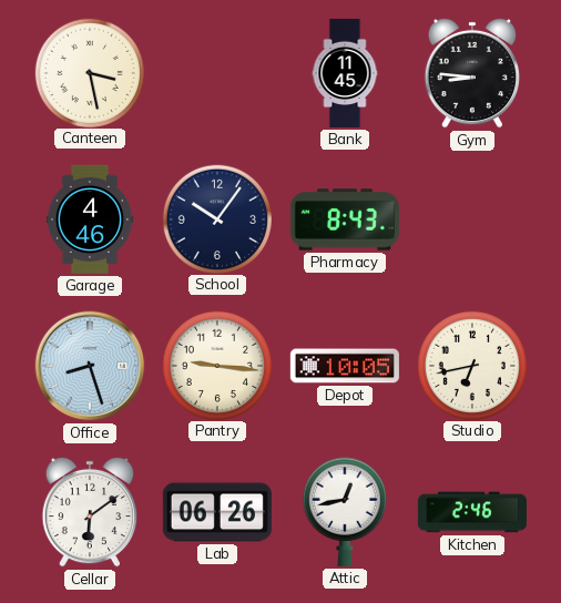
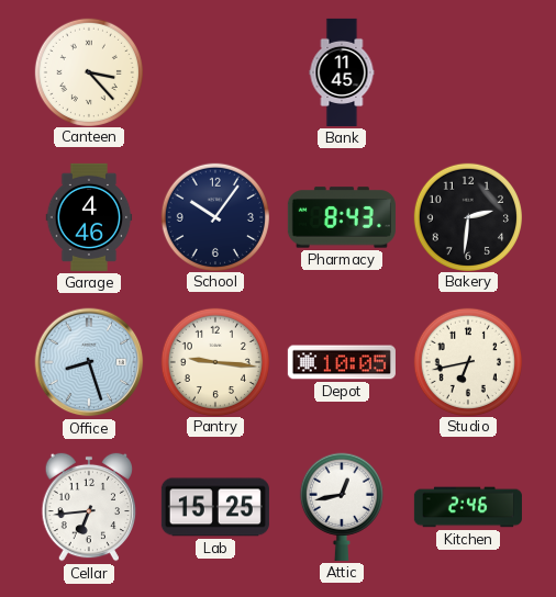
Canteen: 3:28 -> 3:23
Gym: 8:46 -> none
Bakery: none -> 2:31
Cellar: 6:09 -> 6:44
Lab: 06:26 -> 15:25
